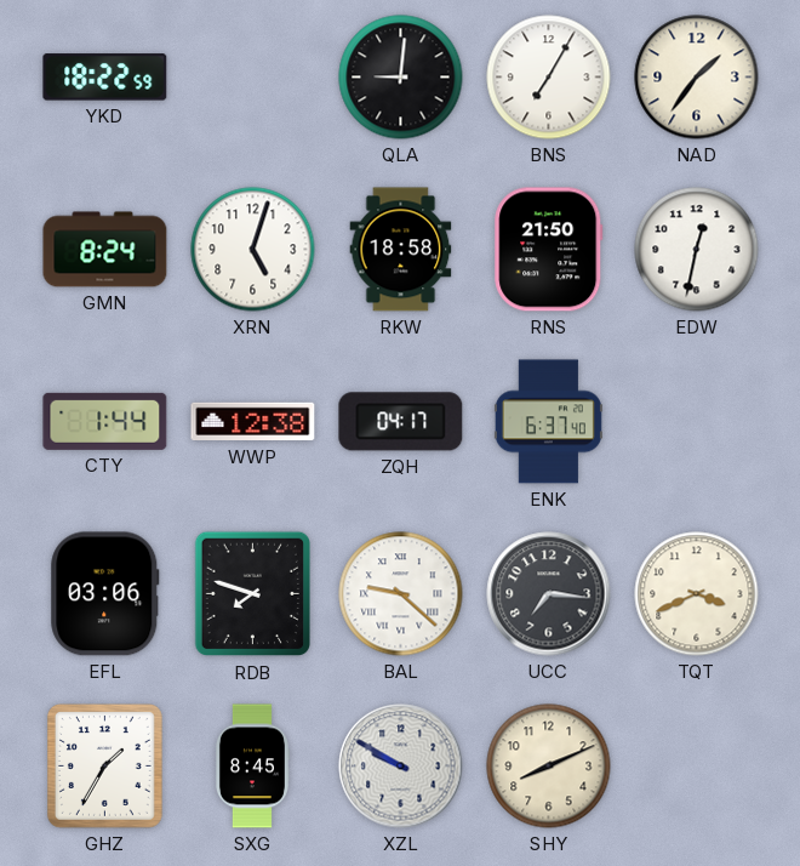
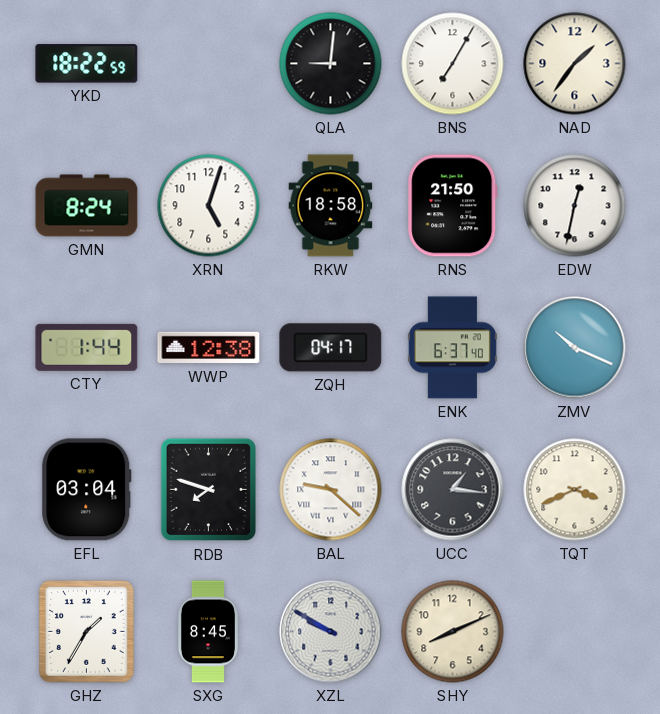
ZMV: none -> 10:19
EFL: 03:06 -> 03:04
UCC: 7:16 -> 1:16
